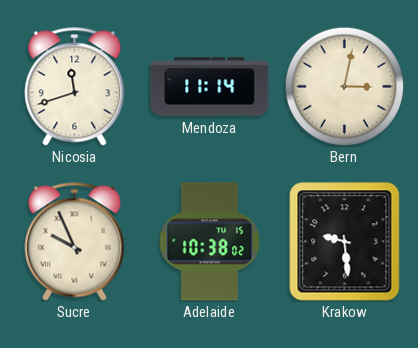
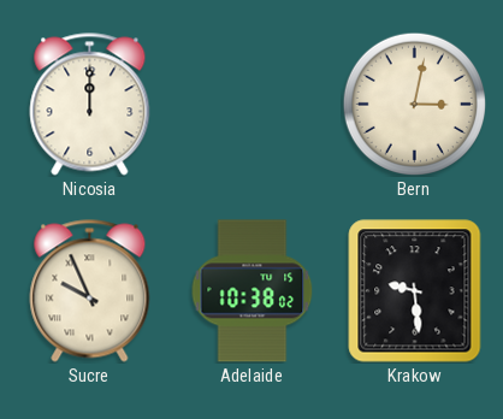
Nicosia: 11:42 -> 12:00
Mendoza: 11:14 -> none
